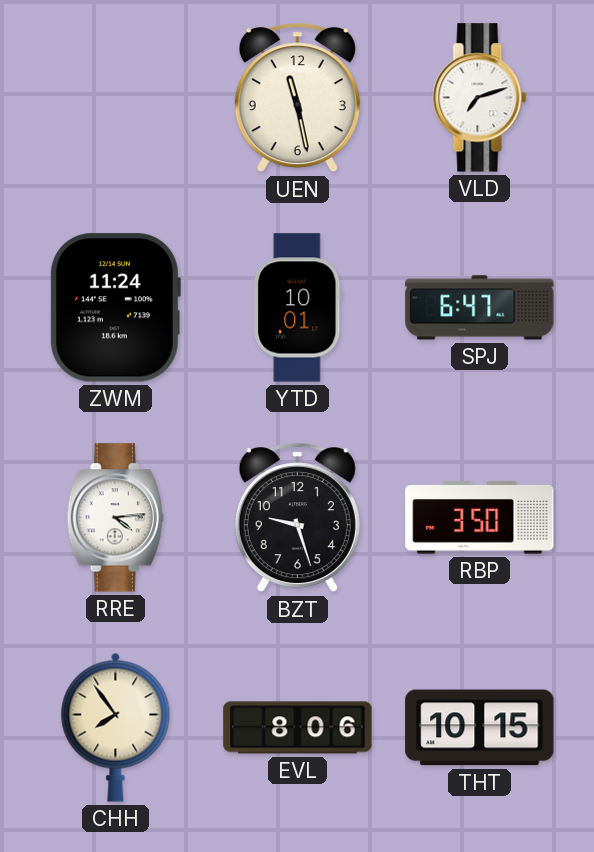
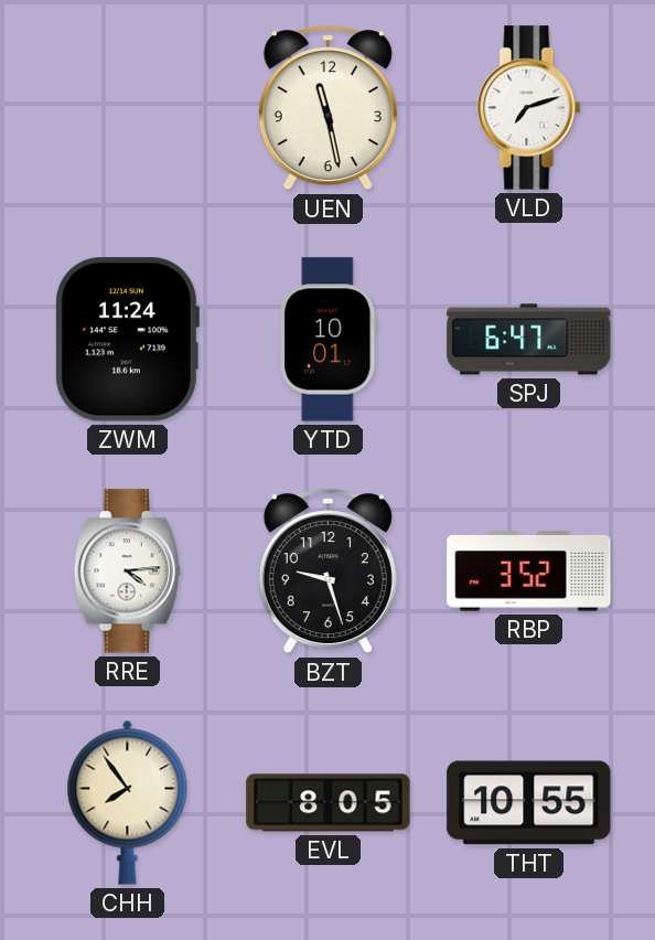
RBP: 3:50 -> 3:52
EVL: 8:06 -> 8:05
THT: 10:15 -> 10:55
